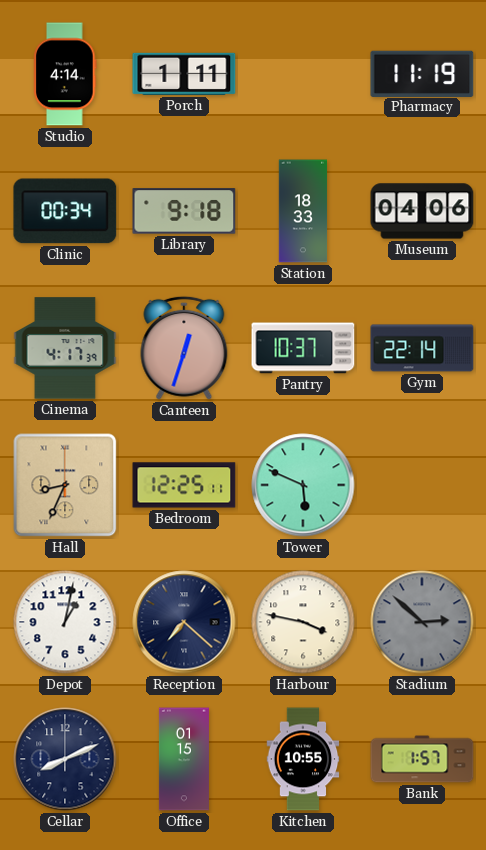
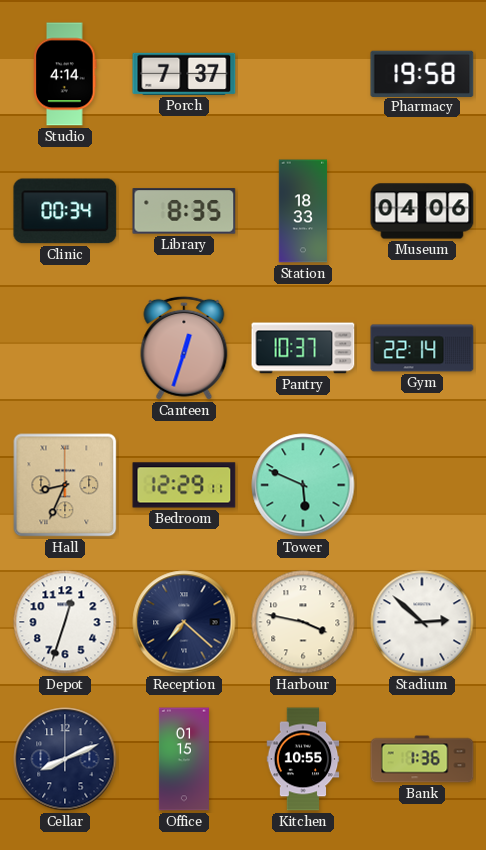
Porch: 1:11 -> 7:37
Pharmacy: 11:19 -> 19:58
Library: 9:18 -> 8:35
Cinema: 4:17 -> none
Bedroom: 12:25 -> 12:29
Depot: 1:02 -> 12:33
Stadium dial: grey -> white
Bank: 1:57 -> 1:36
